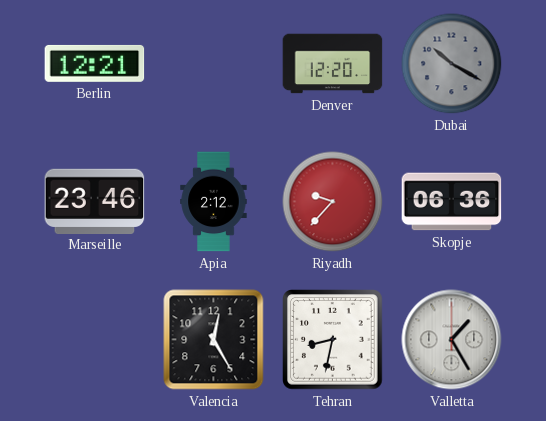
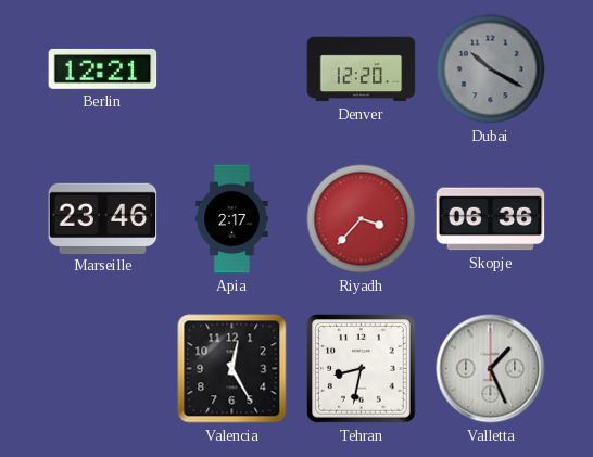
Apia: 2:12 -> 2:17
Riyadh: 9:37 -> 3:37
Valletta: 1:25 -> 1:26
